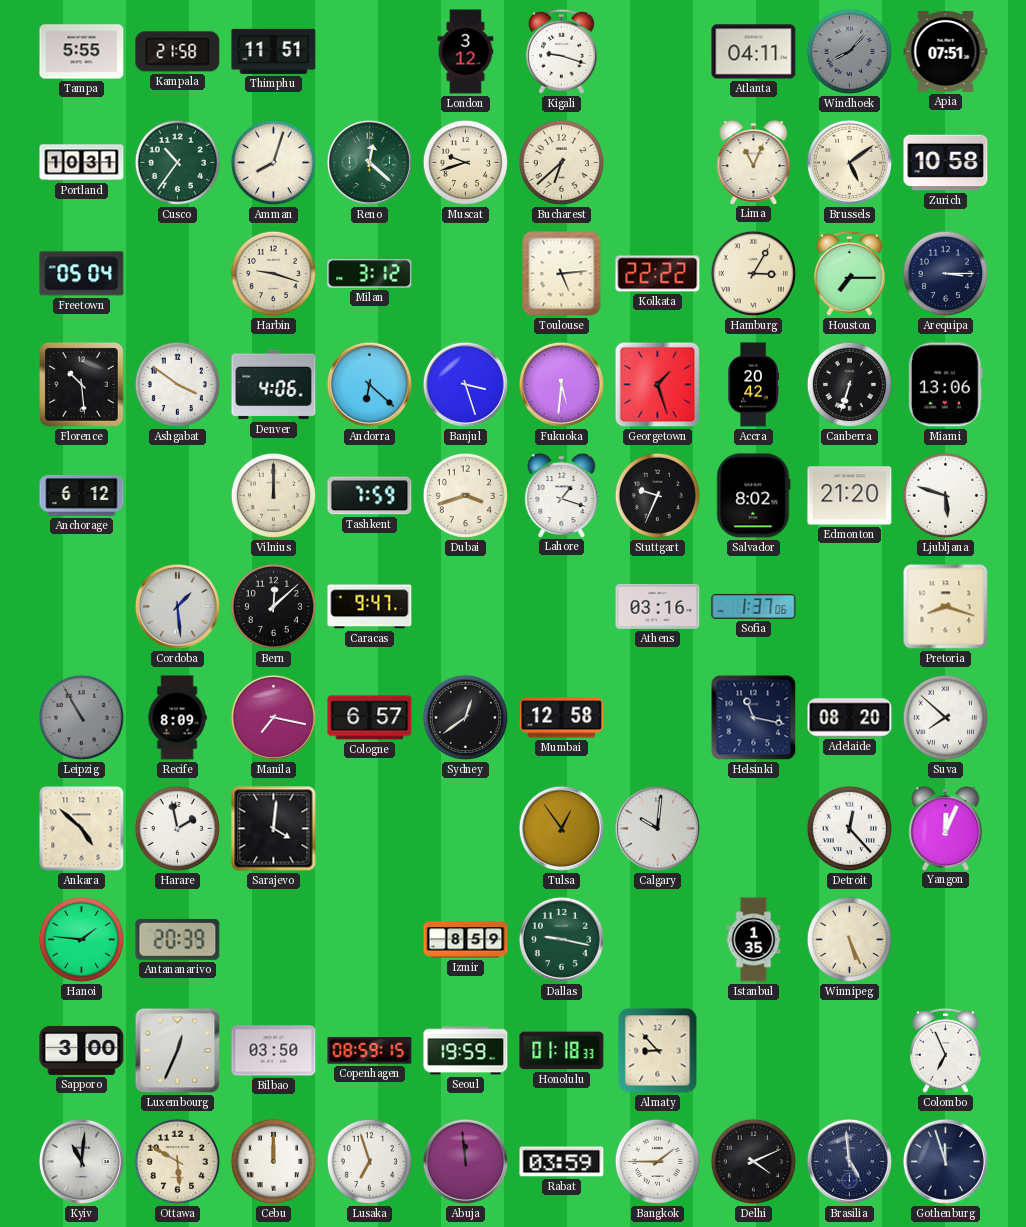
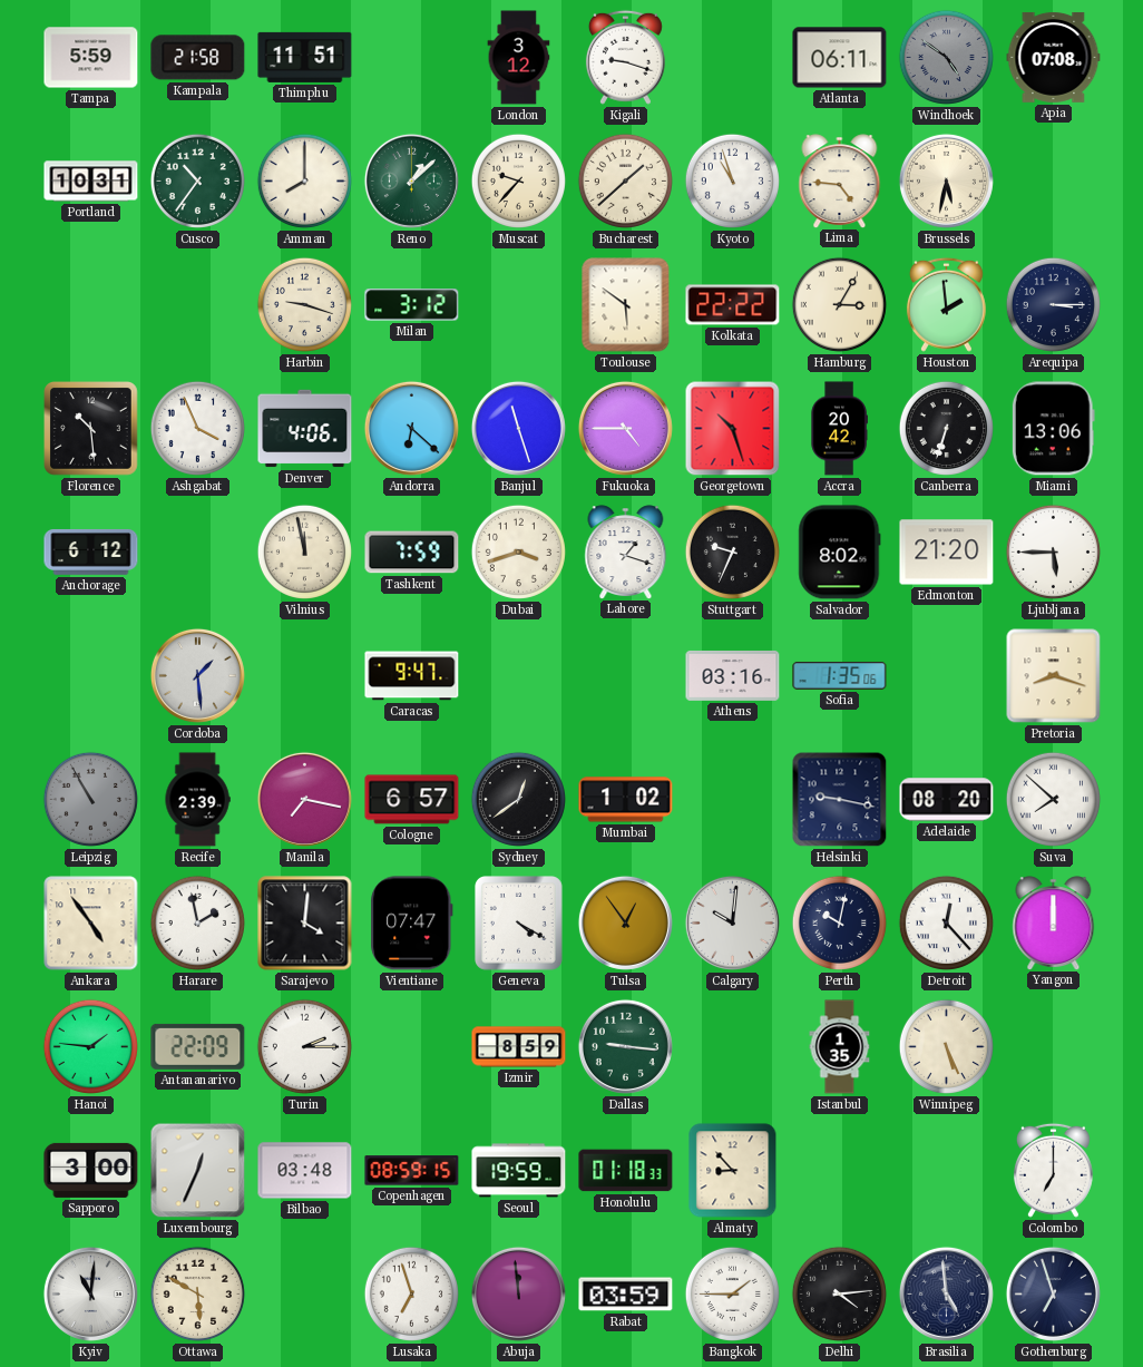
Tampa: 5:55 -> 5:59
Atlanta: 04:11 -> 06:11
Windhoek: 8:07 -> 4:51
Apia: 07:51 -> 07:08
Amman: 8:03 -> 8:00
Reno: 12:22 -> 1:08
Muscat: 9:42 -> 9:37
Bucharest: 6:38 -> 1:38
Kyoto: none -> 10:57
Lima: 11:04 -> 4:46
Brussels: 5:09 -> 5:32
Zurich: 10:58 -> none
Freetown: 05:04 -> none
Toulouse: 5:14 -> 5:51
Houston: 7:15 -> 1:59
Ashgabat: 3:51 -> 3:56
Banjul: 3:27 -> 11:27
Fukuoka: 5:31 -> 4:45
Georgetown: 1:27 -> 10:27
Vilnius: 12:00 -> 11:58
Ljubljana: 5:48 -> 5:45
Bern: 12:08 -> none
Sofia: 1:37 -> 1:35
Recife: 8:09 -> 2:39
Mumbai: 12:58 -> 1:02
Helsinki: 11:17 -> 9:17
Ankara: 4:52 -> 4:54
Vientiane: none -> 07:47
Geneva: none -> 4:20
Perth: none -> 10:02
Yangon: 12:04 -> 12:00
Antananarivo: 20:39 -> 22:09
Turin: none -> 2:15
Dallas: 9:17 -> 9:16
Bilbao: 03:50 -> 03:48
Colombo: 6:56 -> 7:00
Cebu: 12:00 -> none
Delhi: 4:11 -> 4:14
Gothenburg: 11:57 -> 6:57
